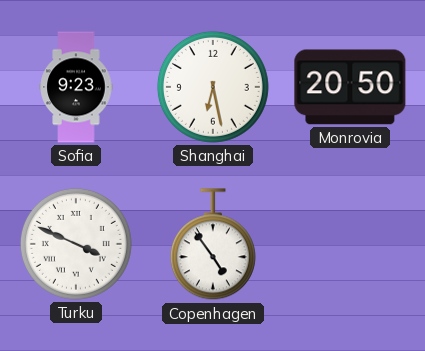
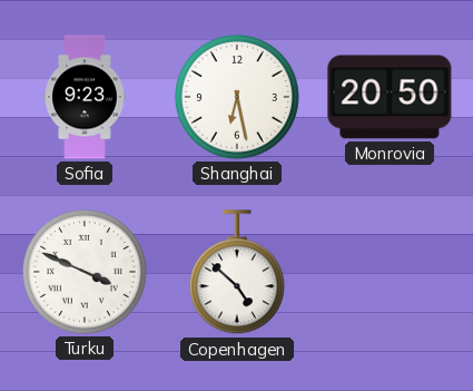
Copenhagen: 4:54 -> 4:52
